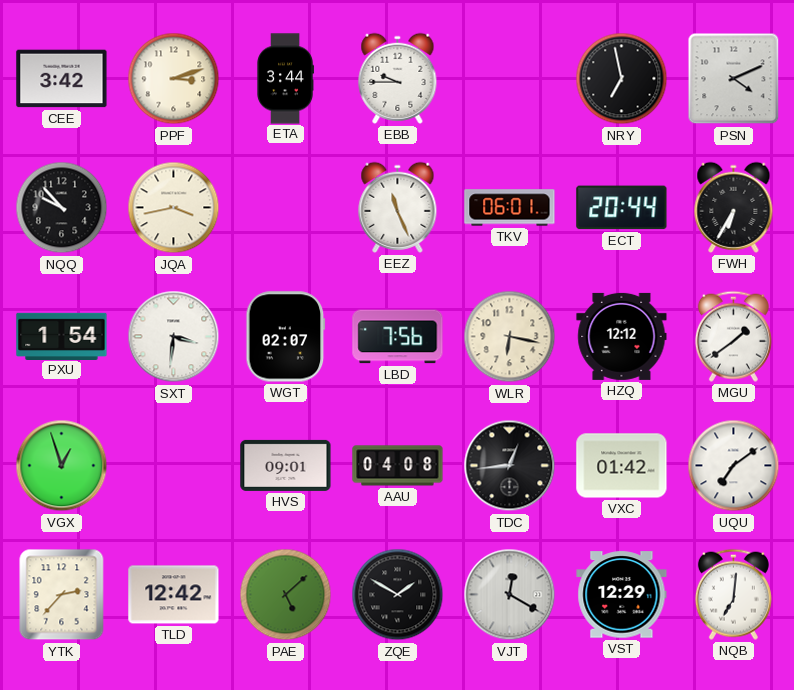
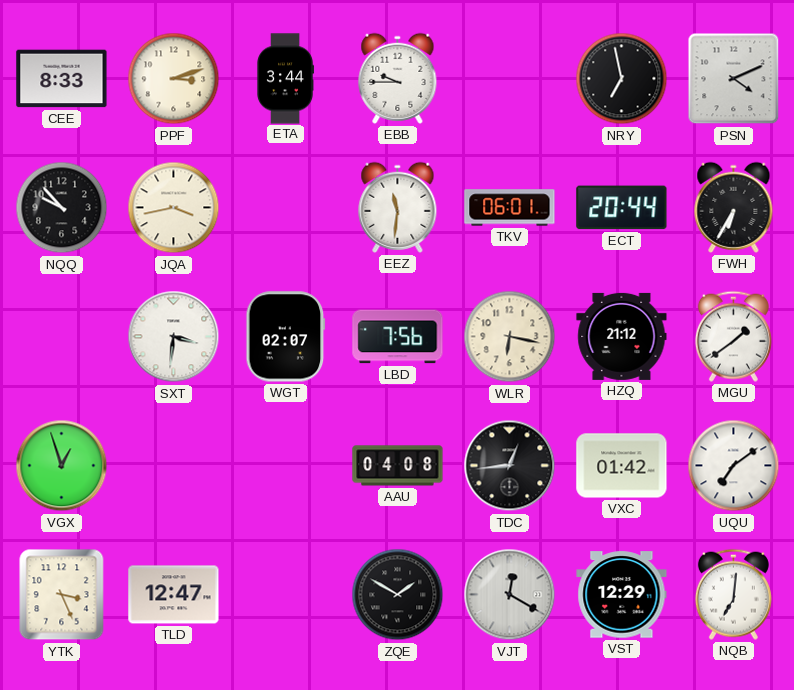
CEE: 3:42 -> 8:33
EEZ: 11:26 -> 11:31
PXU: 1:54 -> none
HZQ: 12:12 -> 21:12
HVS: 09:01 -> none
YTK: 2:37 -> 3:26
TLD: 12:42 -> 12:47
PAE: 5:08 -> none
